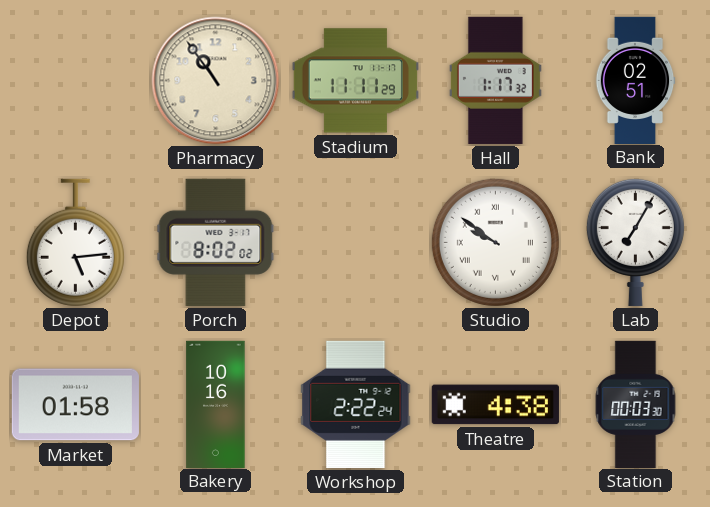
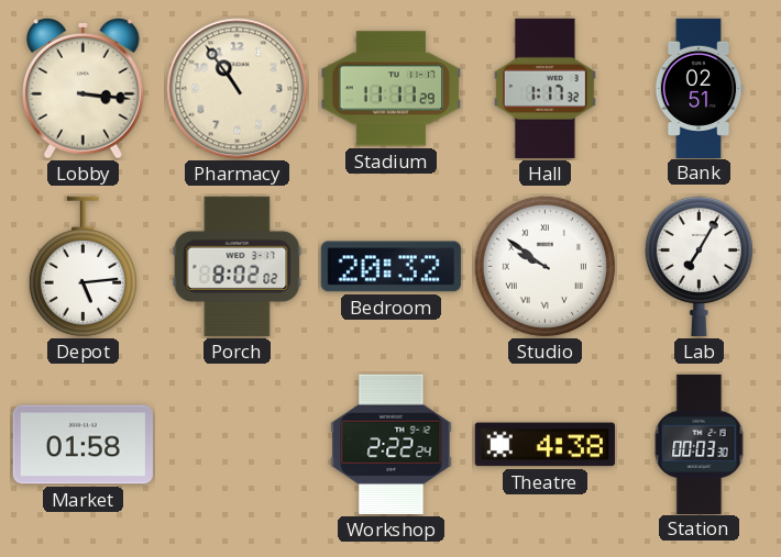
Lobby: none -> 3:16
Bedroom: none -> 20:32
Bakery: 10:16 -> none
